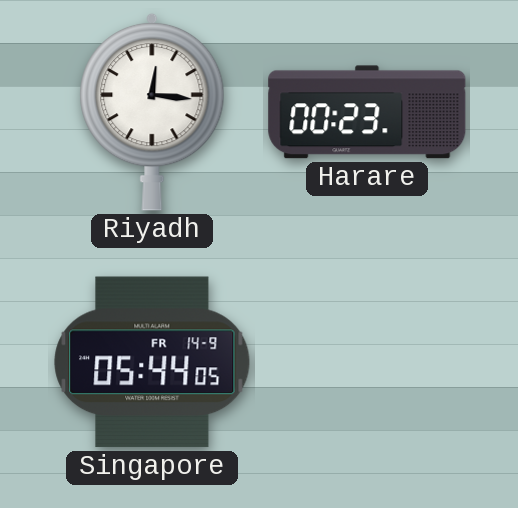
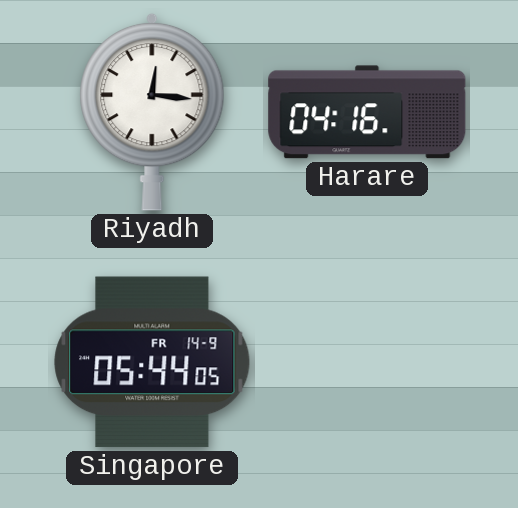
Harare: 00:23 -> 04:16
